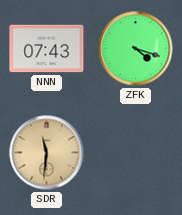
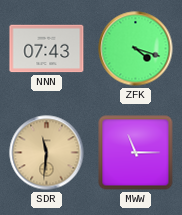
MWW: none -> 11:15
